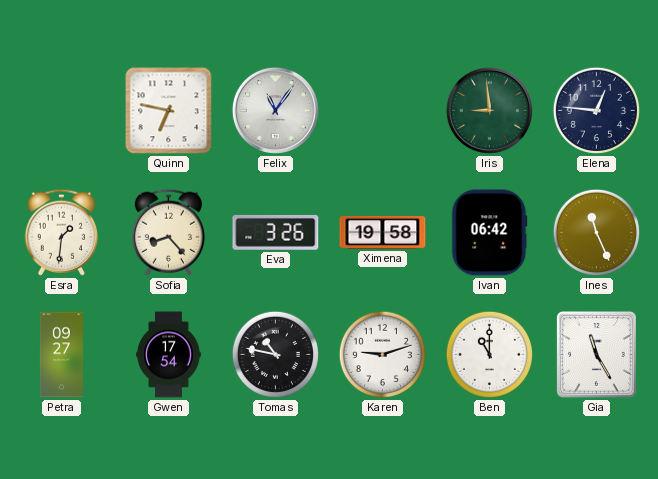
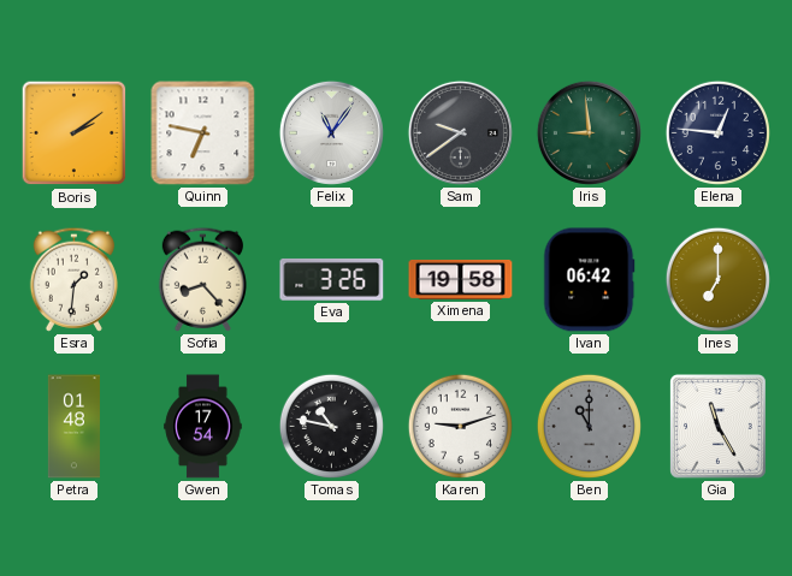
Boris: none -> 2:09
Sam: none -> 9:39
Ines: 11:26 -> 7:00
Petra: 09:27 -> 01:48
Ben dial: white -> grey
